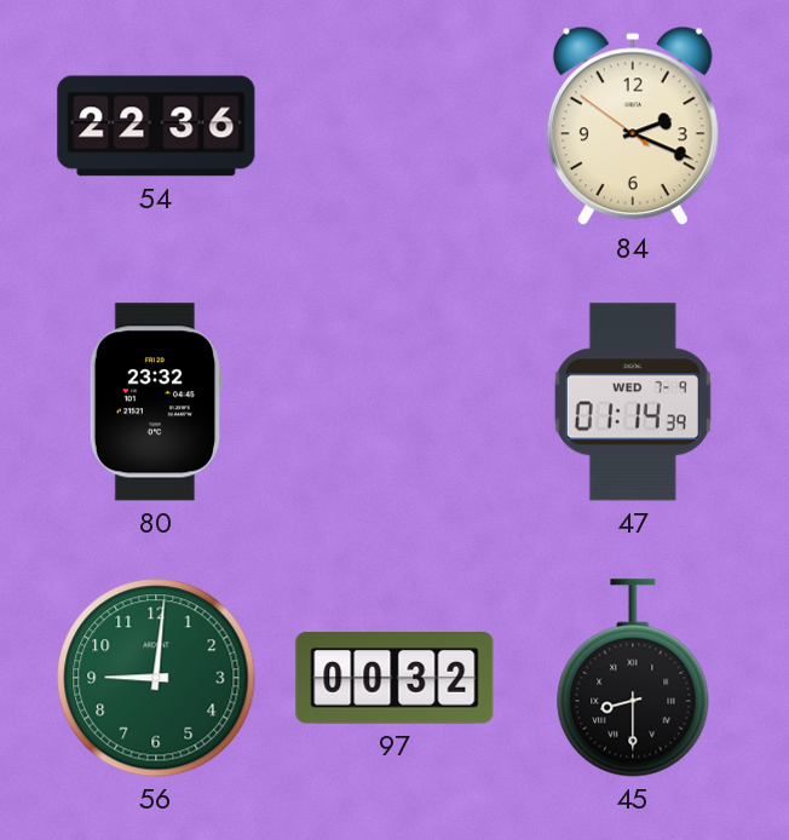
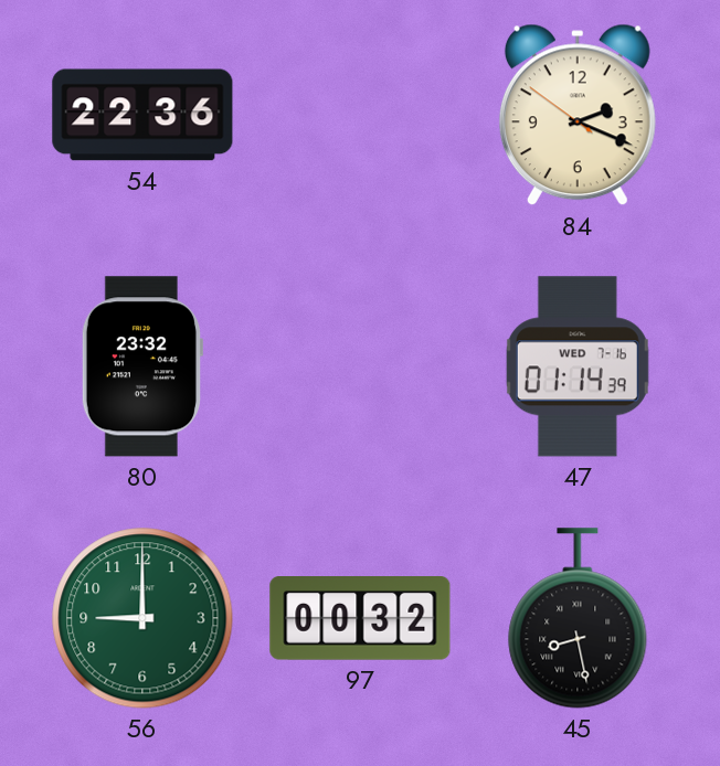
47 date: WED 7-9 -> WED 7-16
56: 9:01 -> 9:00
45: 8:30 -> 8:28
